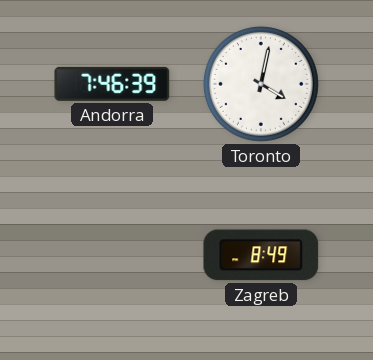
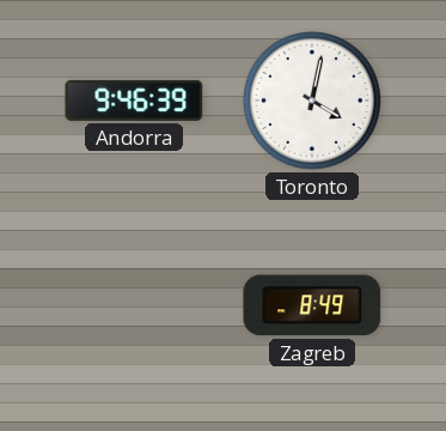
Andorra: 7:46 -> 9:46
